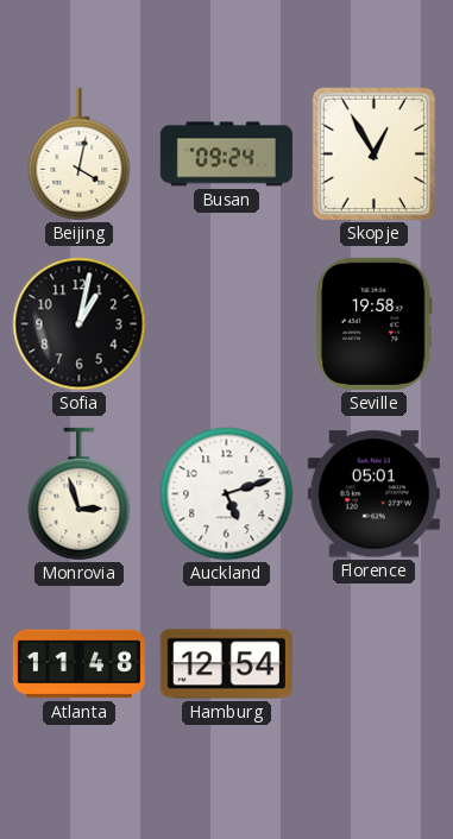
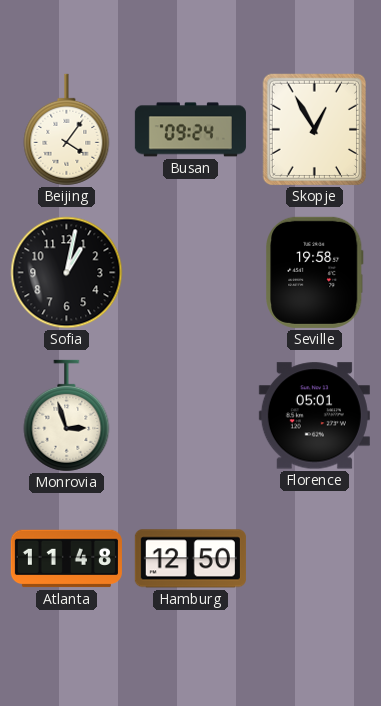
Beijing: 4:02 -> 4:06
Auckland: 5:12 -> none
Hamburg: 12:54 -> 12:50
